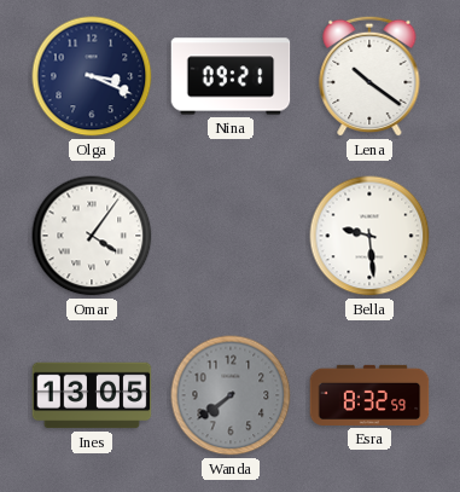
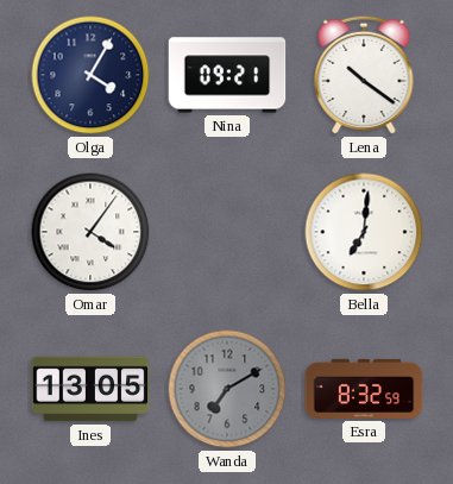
Olga: 3:19 -> 4:05
Bella: 9:29 -> 7:01
Wanda: 7:39 -> 7:10
